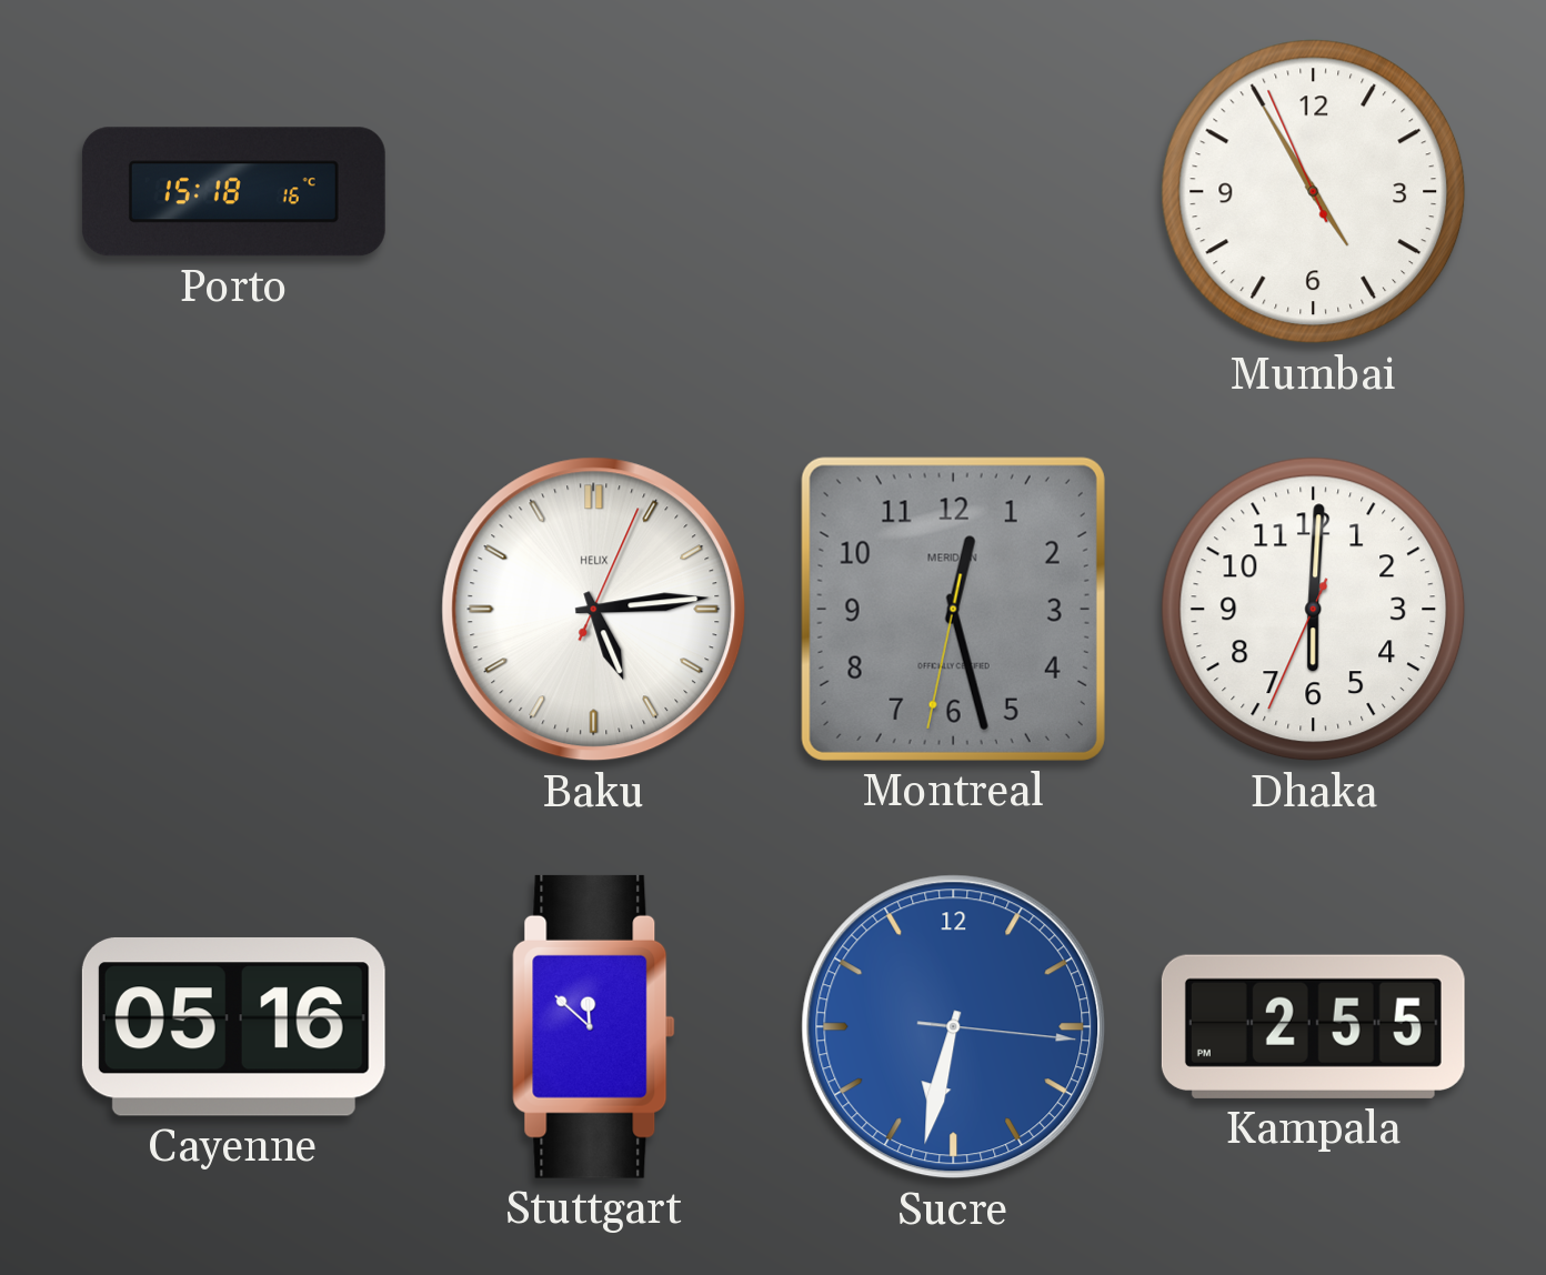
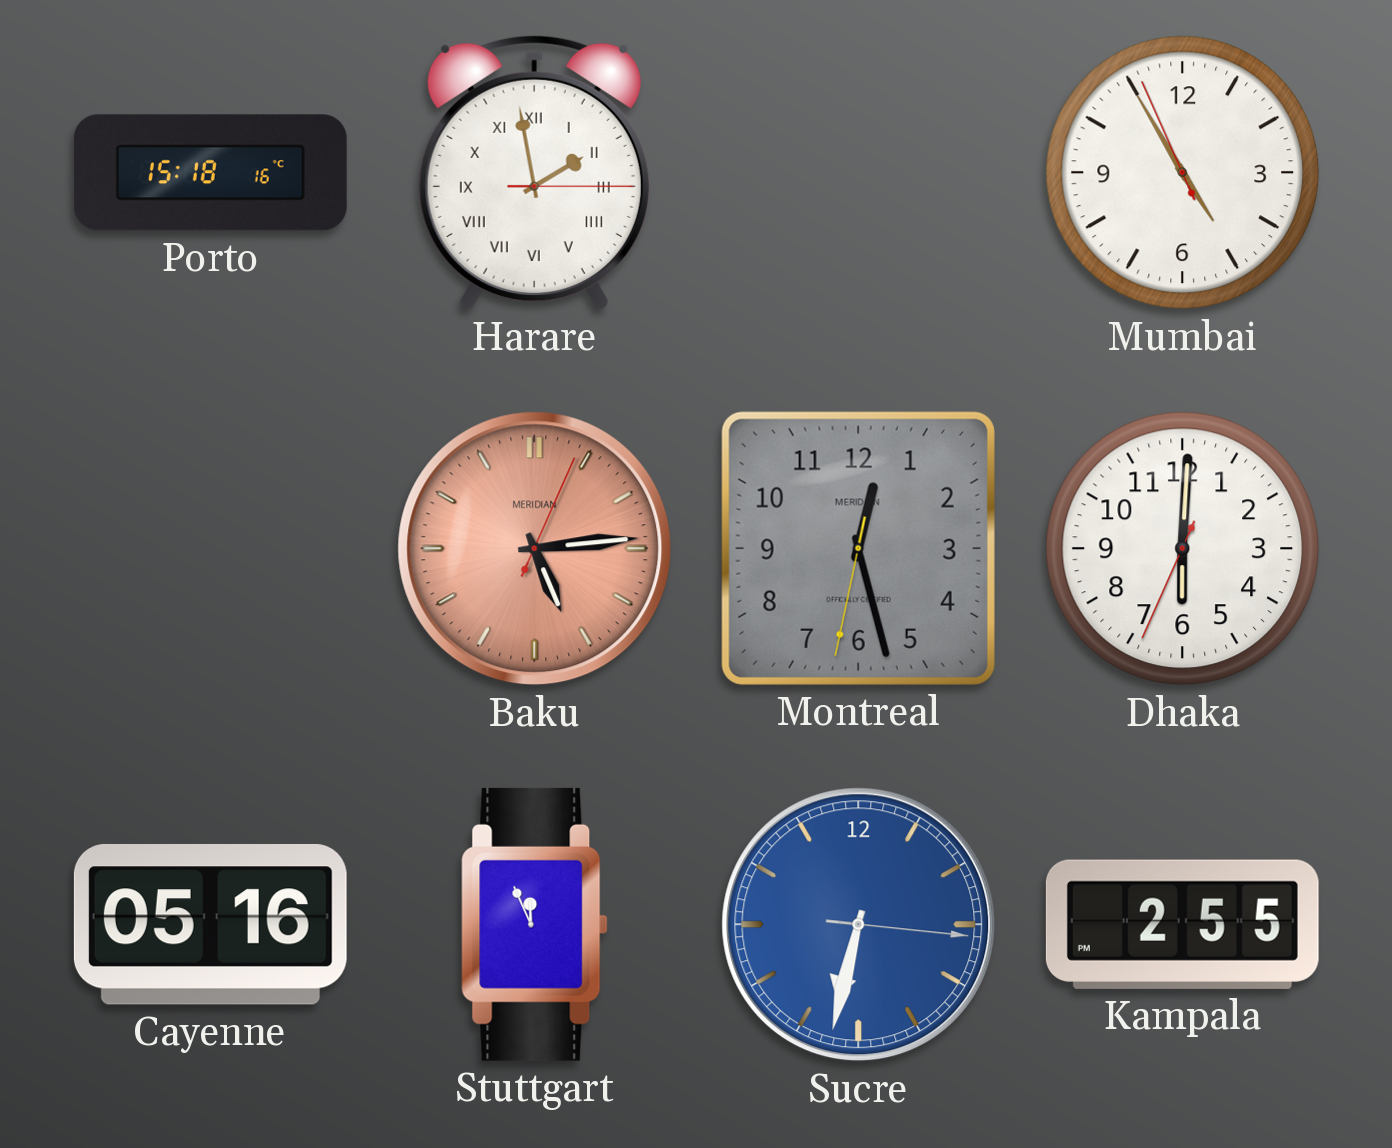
Harare: none -> 1:58
Baku dial: white -> salmon
Baku brand: HELIX -> MERIDIAN
Stuttgart: 11:52 -> 11:56
